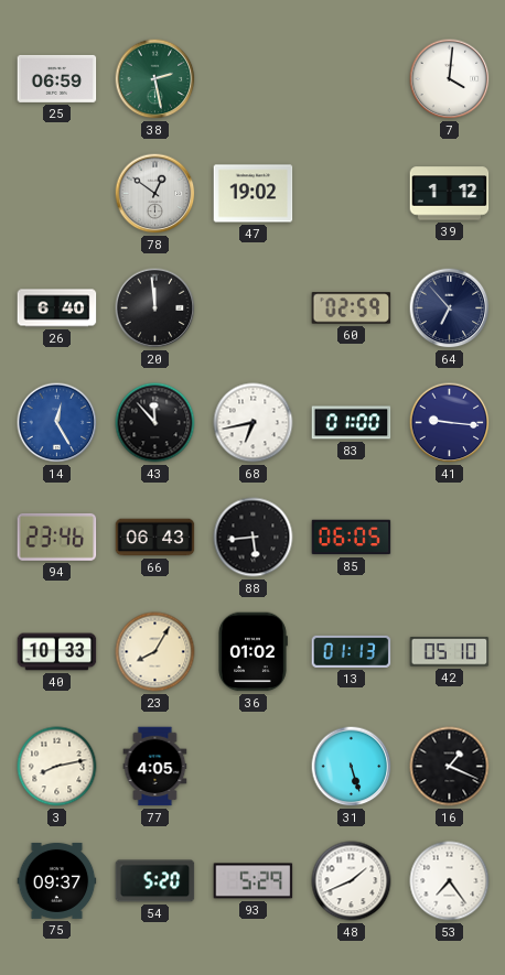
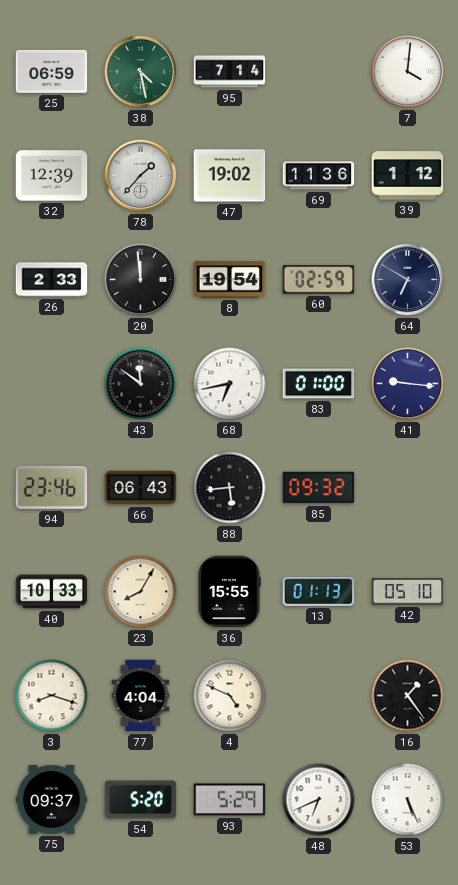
38: 2:28 -> 4:28
95: none -> 7:14
32: none -> 12:39
78: 12:51 -> 1:37
69: none -> 11:36
26: 6:40 -> 2:33
8: none -> 19:54
64: 6:53 -> 6:50
14: 12:25 -> none
43: 11:53 -> 11:51
85: 06:05 -> 09:32
36: 01:02 -> 15:55
3: 8:13 -> 8:18
77: 4:05 -> 4:04
4: none -> 4:49
31: 5:27 -> none
16: 1:19 -> 1:24
48: 1:41 -> 6:41
53: 7:24 -> 5:26
